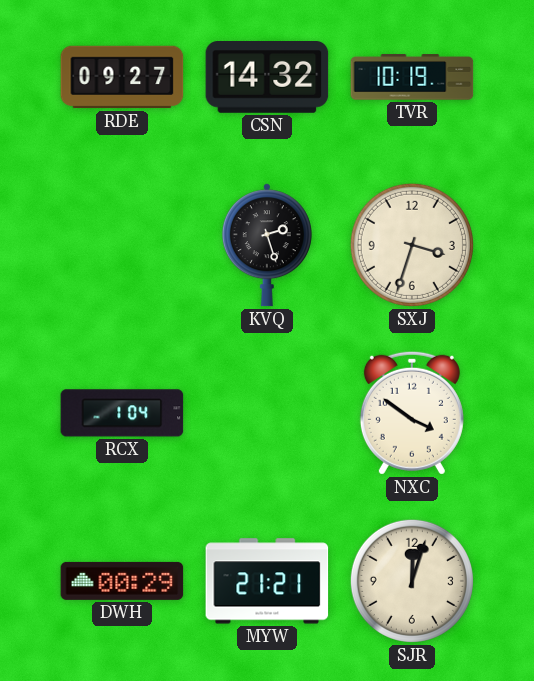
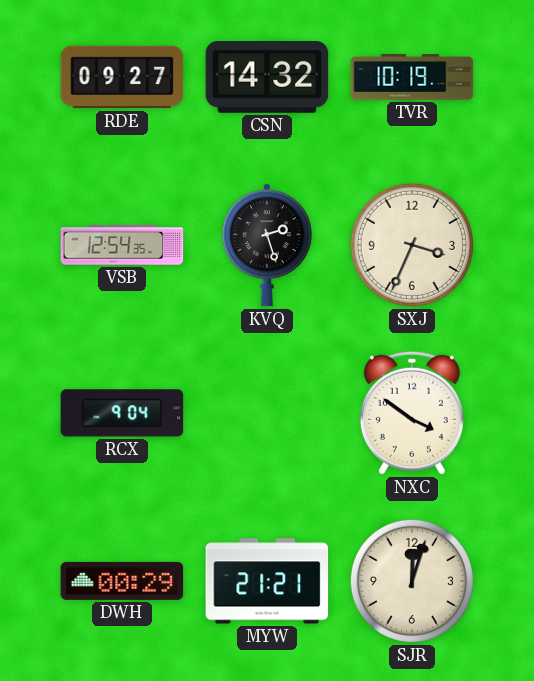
VSB: none -> 12:54
SXJ: 3:33 -> 3:34
RCX: 1:04 -> 9:04
